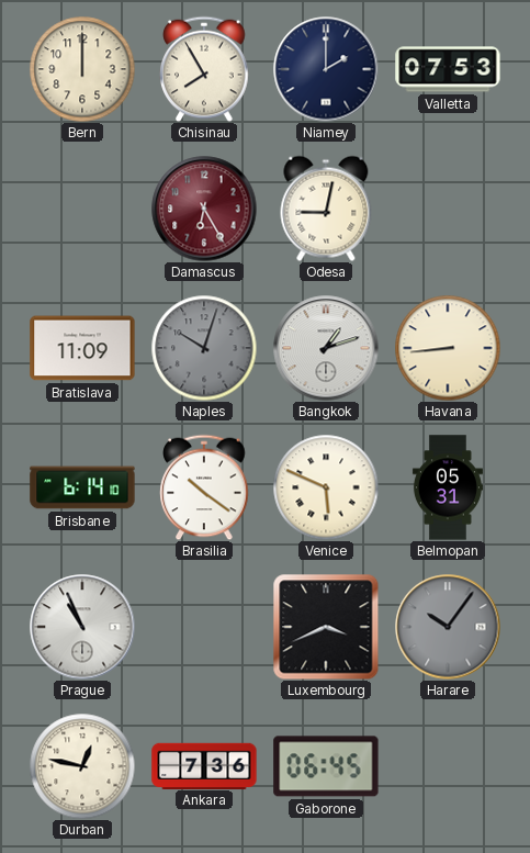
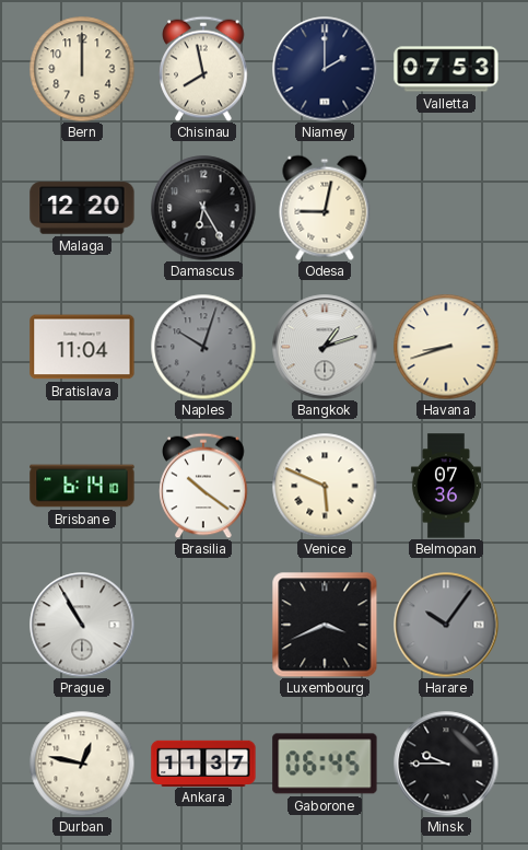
Chisinau: 7:55 -> 7:58
Malaga: none -> 12:20
Damascus dial: burgundy -> black
Bratislava: 11:09 -> 11:04
Havana: 8:44 -> 8:42
Belmopan: 05:31 -> 07:36
Prague: 10:56 -> 10:55
Ankara: 7:36 -> 11:37
Minsk: none -> 9:45
